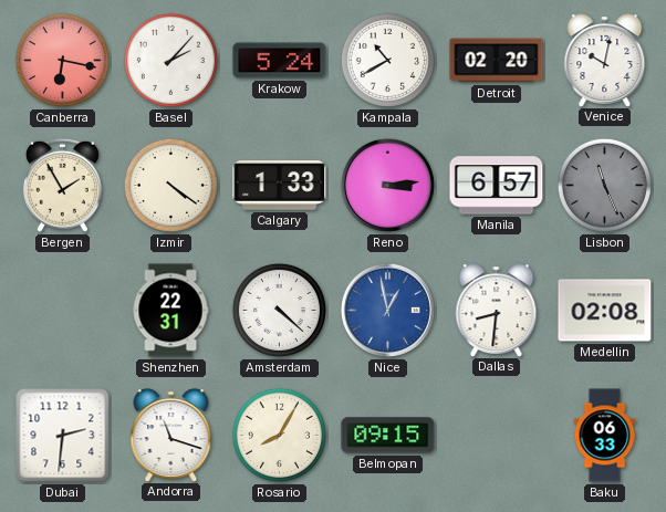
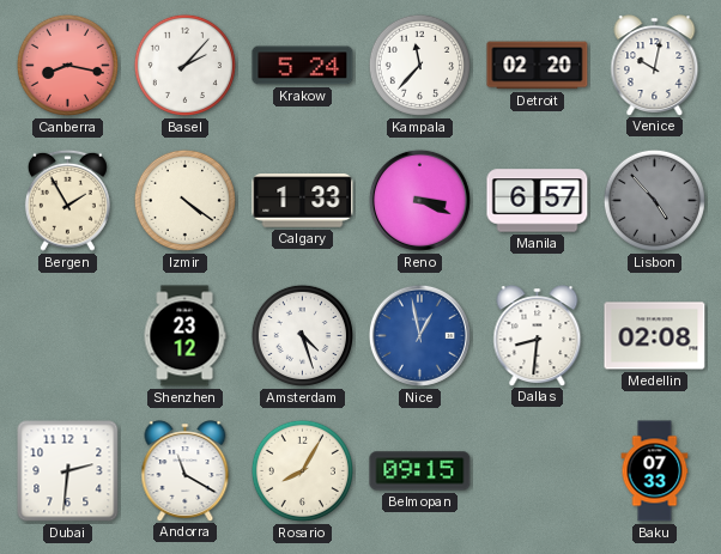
Canberra: 6:17 -> 8:17
Kampala: 10:40 -> 11:37
Reno: 3:14 -> 3:19
Lisbon: 11:26 -> 4:53
Shenzhen: 22:31 -> 23:12
Amsterdam: 4:22 -> 4:27
Andorra: 11:18 -> 11:20
Baku: 06:33 -> 07:33
